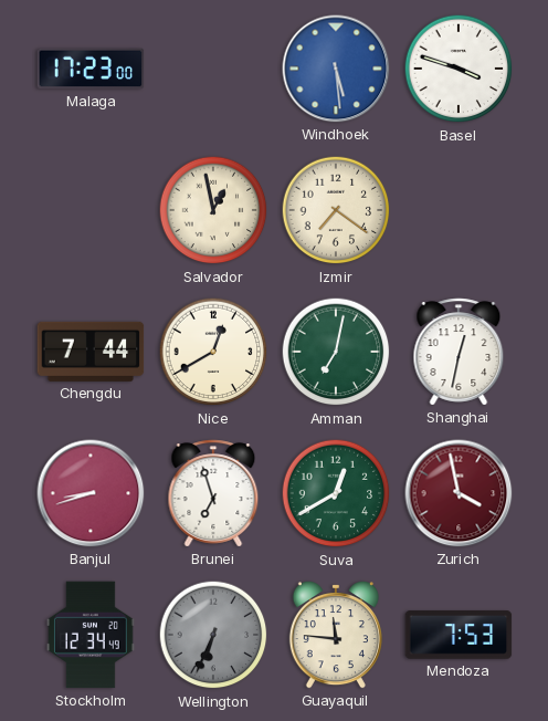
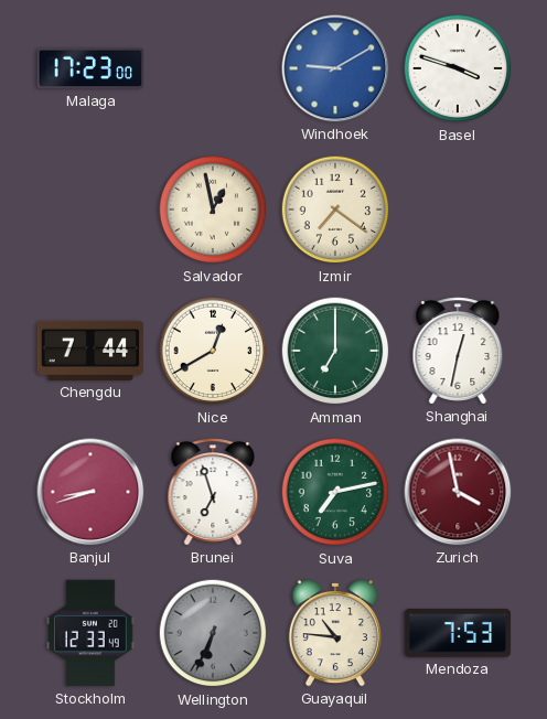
Windhoek: 5:29 -> 9:10
Amman: 7:02 -> 7:00
Suva: 12:40 -> 7:13
Stockholm: 12:34 -> 12:33
Guayaquil: 11:46 -> 10:46
